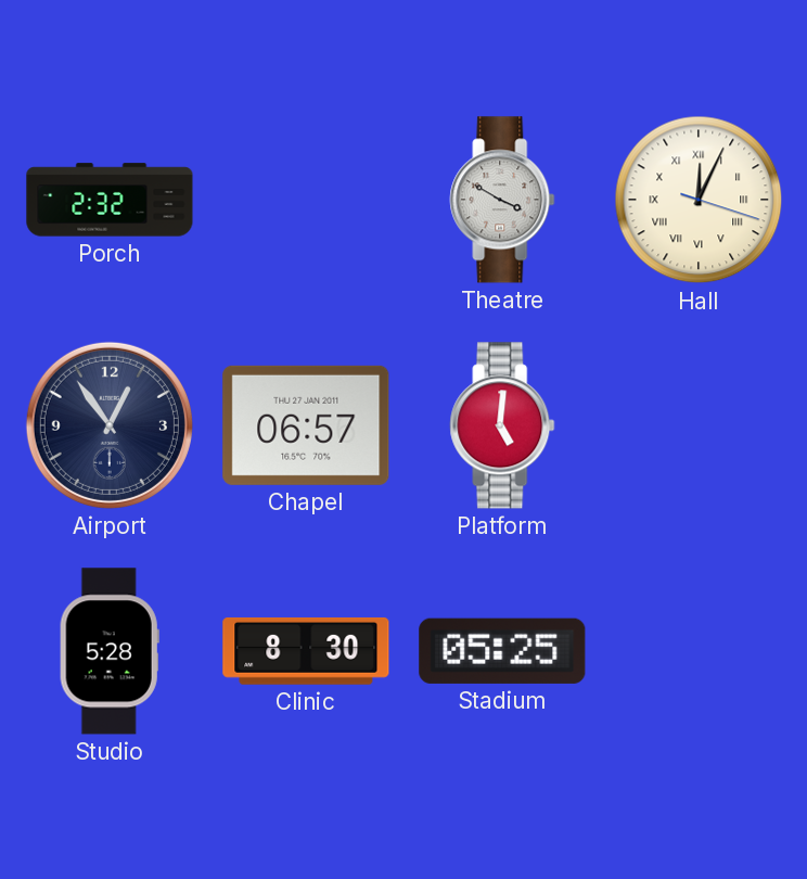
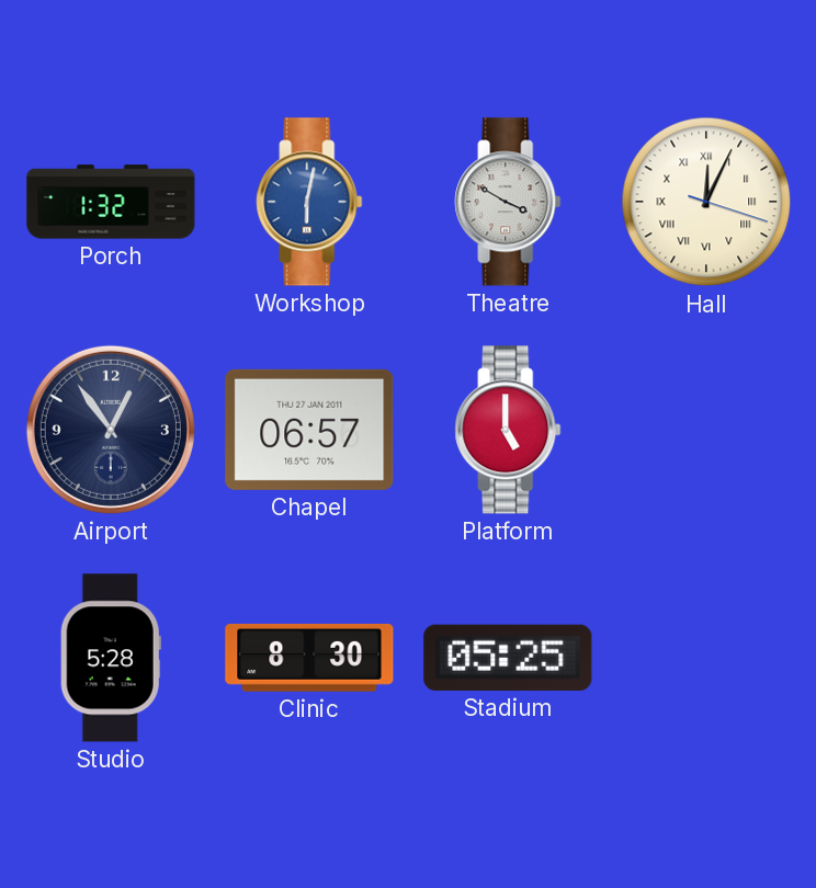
Porch: 2:32 -> 1:32
Workshop: none -> 6:02
Platform: 5:01 -> 5:00
